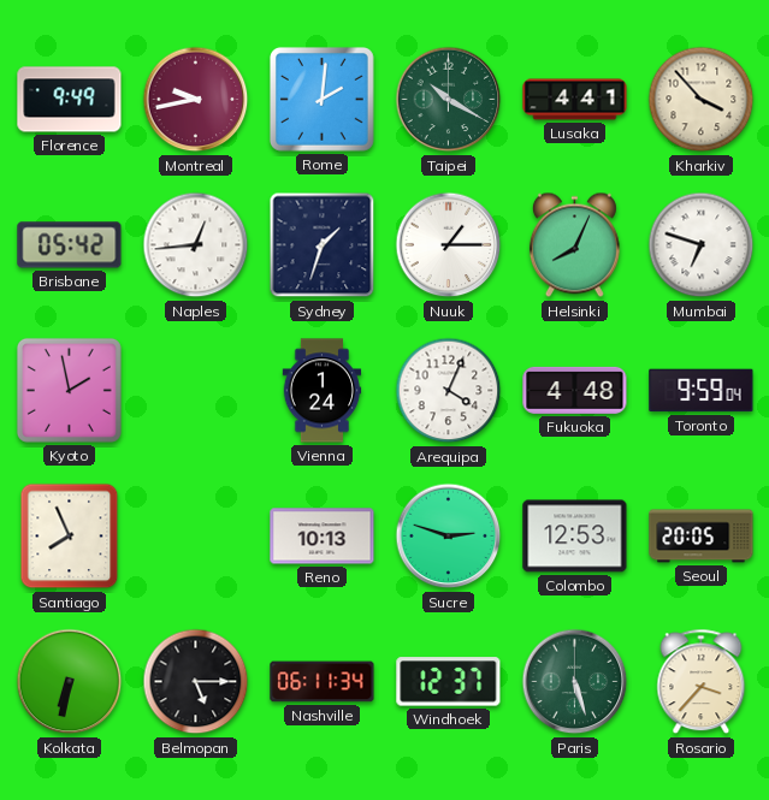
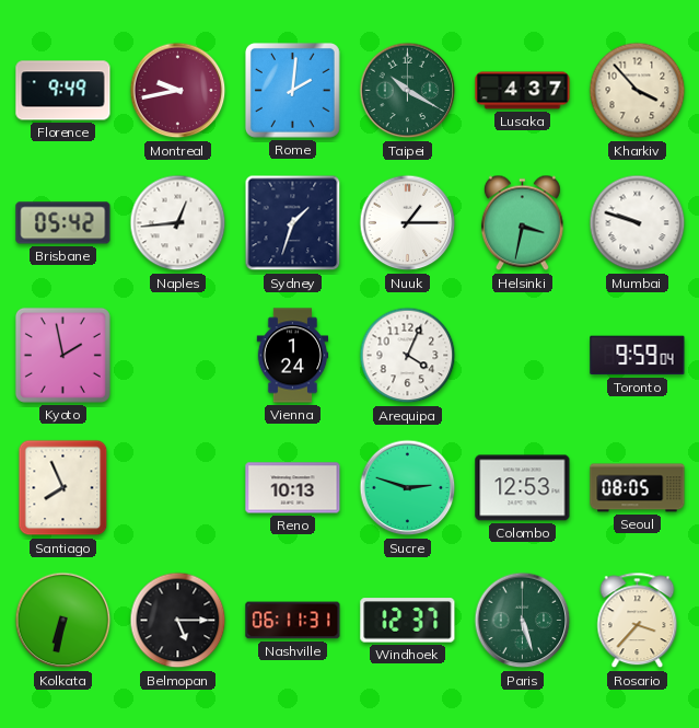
Lusaka: 4:41 -> 4:37
Helsinki: 8:04 -> 3:32
Mumbai: 6:48 -> 9:48
Fukuoka: 4:48 -> none
Seoul: 20:05 -> 08:05
Nashville: 06:11:34 -> 06:11:31
